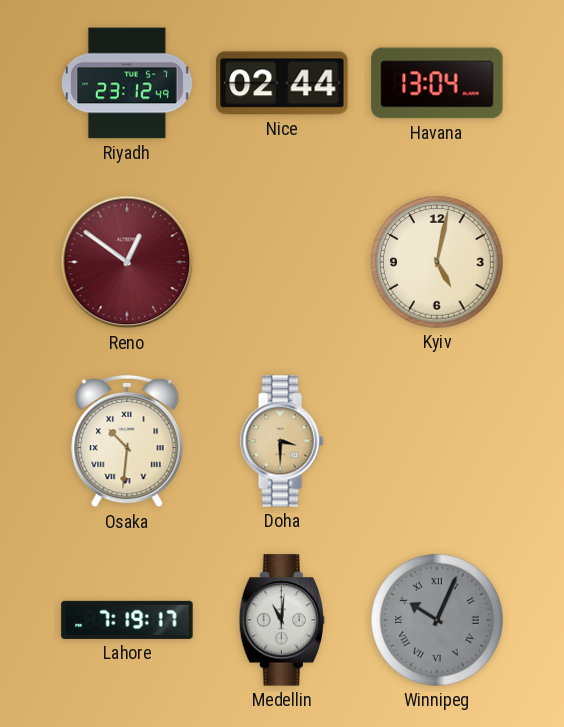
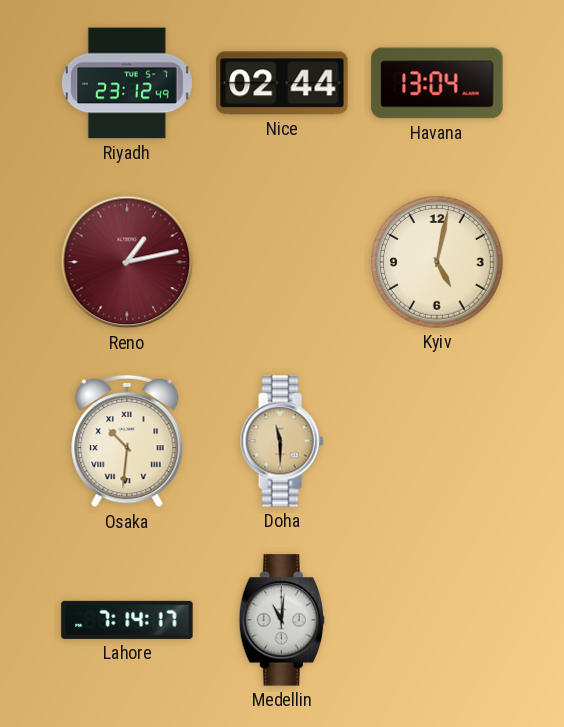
Reno: 12:51 -> 1:13
Doha: 3:30 -> 11:30
Lahore: 7:19 -> 7:14
Winnipeg: 10:04 -> none
